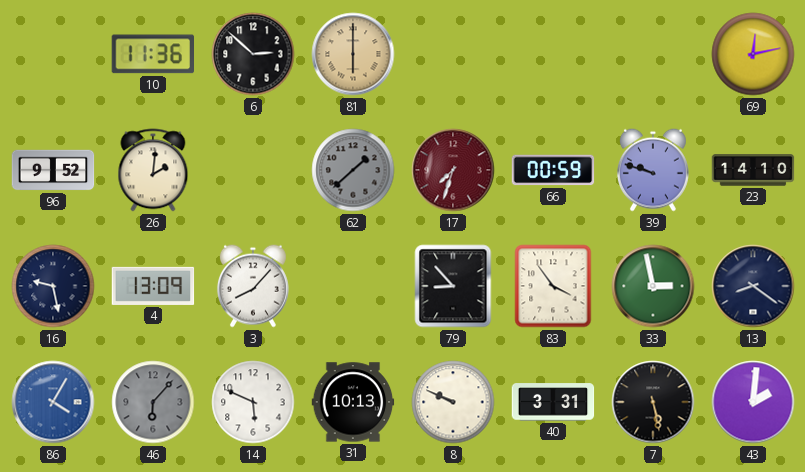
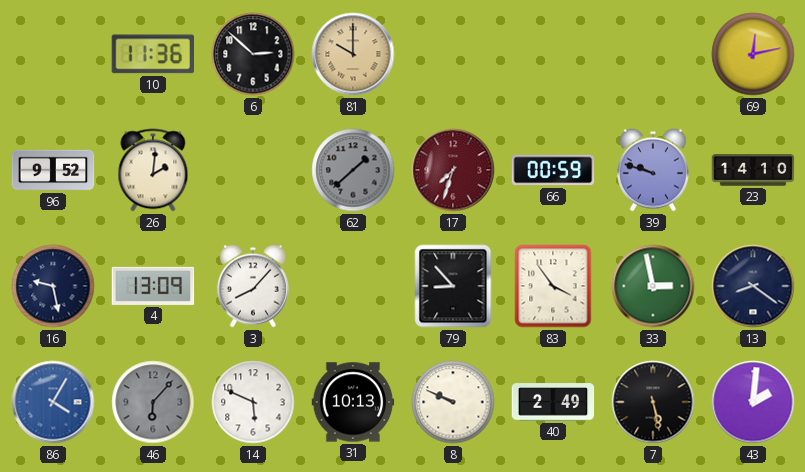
81: 6:00 -> 10:00
40: 3:31 -> 2:49
